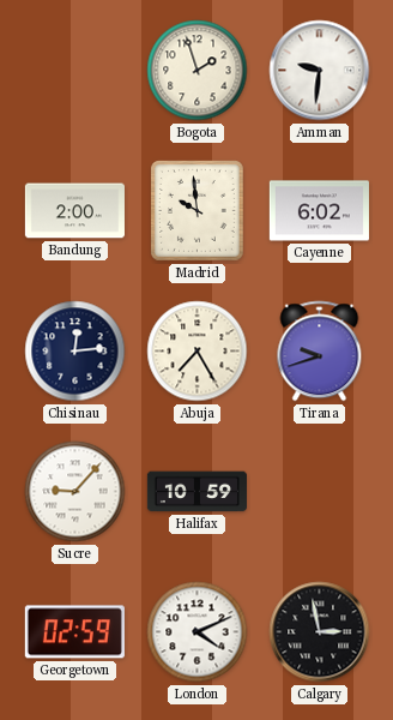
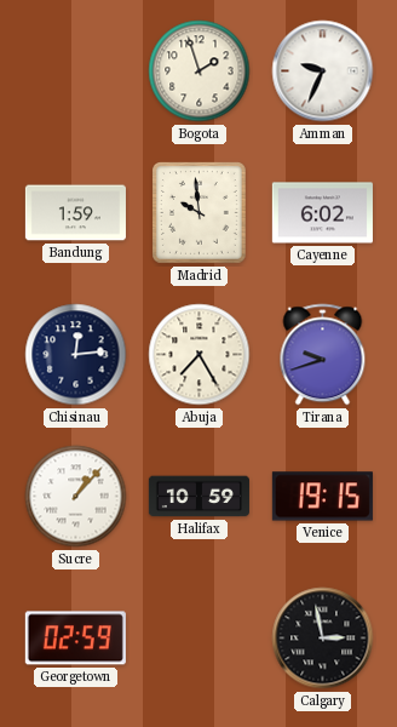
Amman: 9:31 -> 9:34
Bandung: 2:00 -> 1:59
Sucre: 9:07 -> 1:07
Venice: none -> 19:15
London: 4:11 -> none
